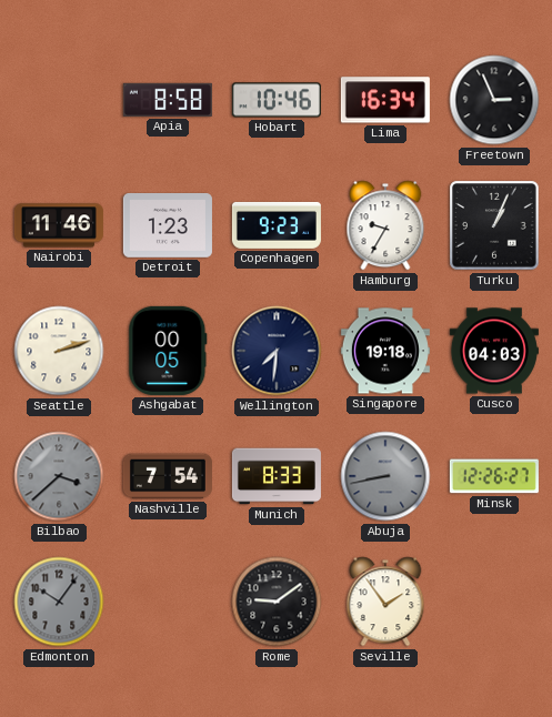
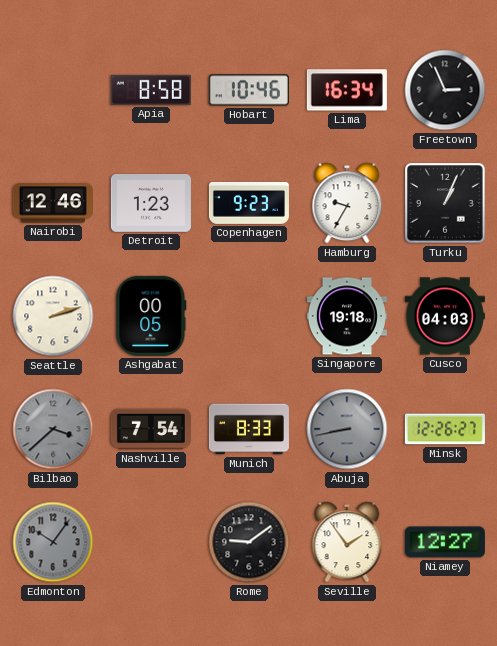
Nairobi: 11:46 -> 12:46
Wellington: 7:31 -> none
Niamey: none -> 12:27
